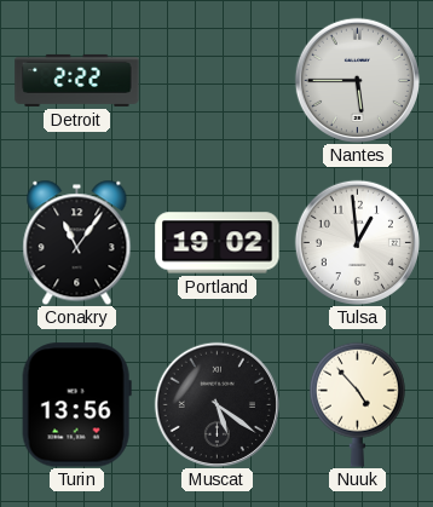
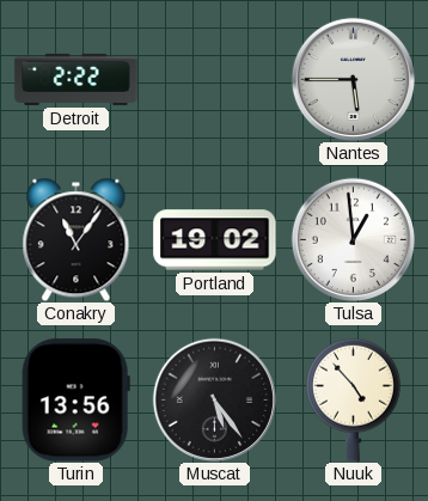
Muscat: 5:21 -> 5:24
